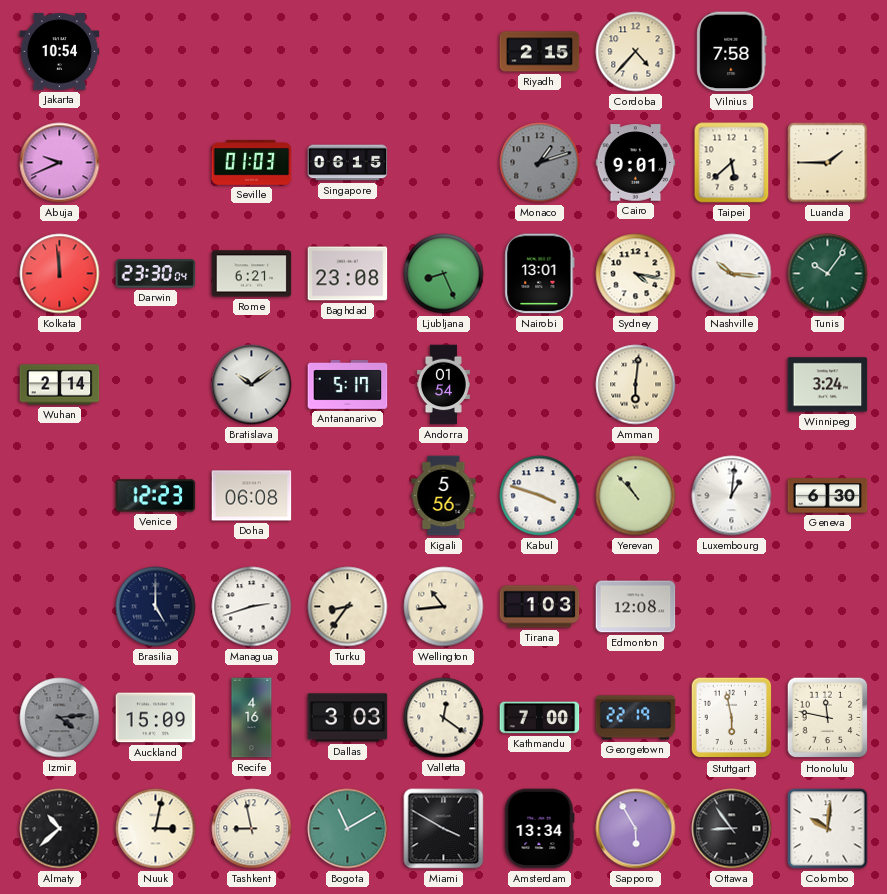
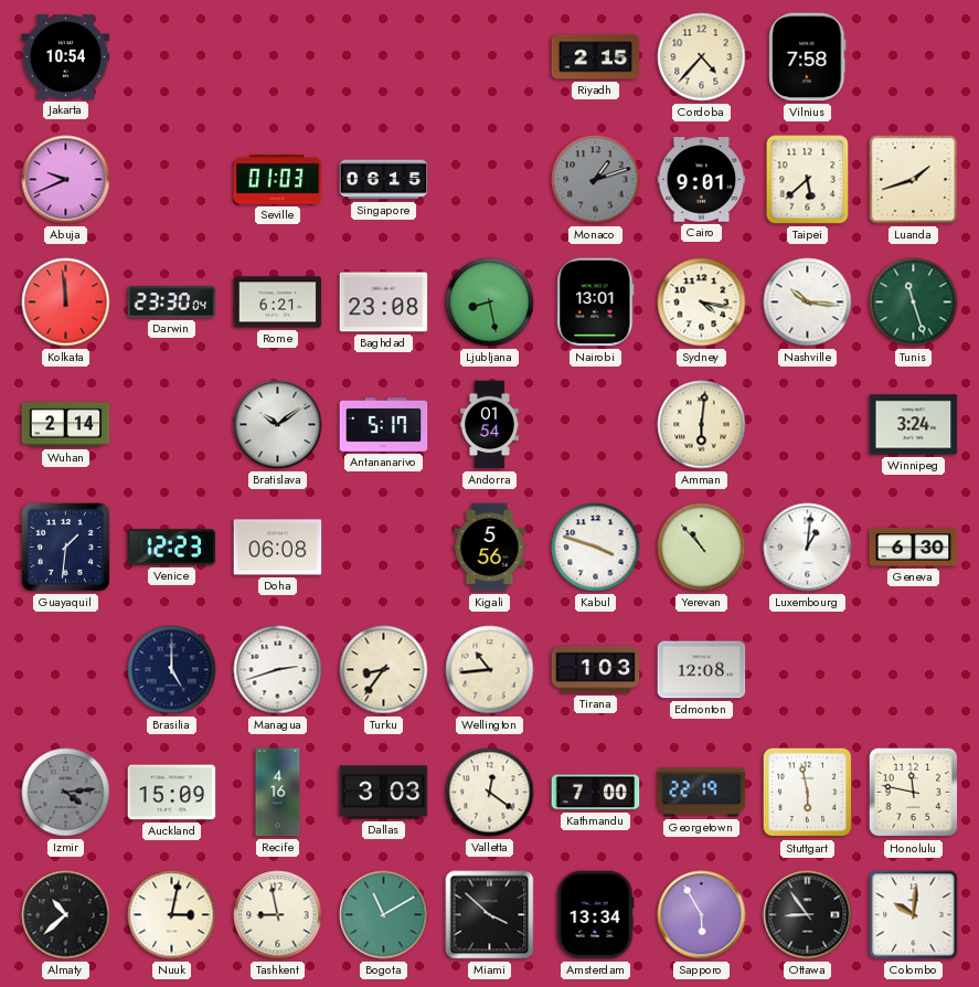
Luanda: 1:45 -> 1:42
Ljubljana: 8:26 -> 8:28
Tunis: 10:06 -> 11:27
Guayaquil: none -> 1:31
Miami: 3:50 -> 3:52
